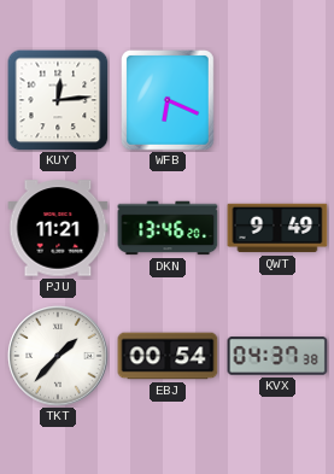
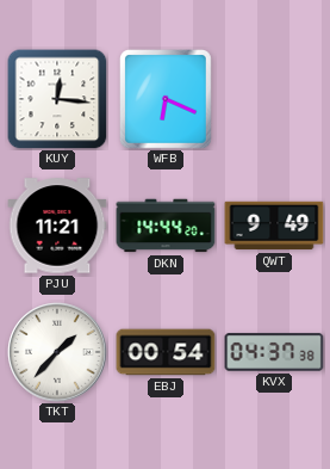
KUY: 12:14 -> 12:16
DKN: 13:46 -> 14:44
